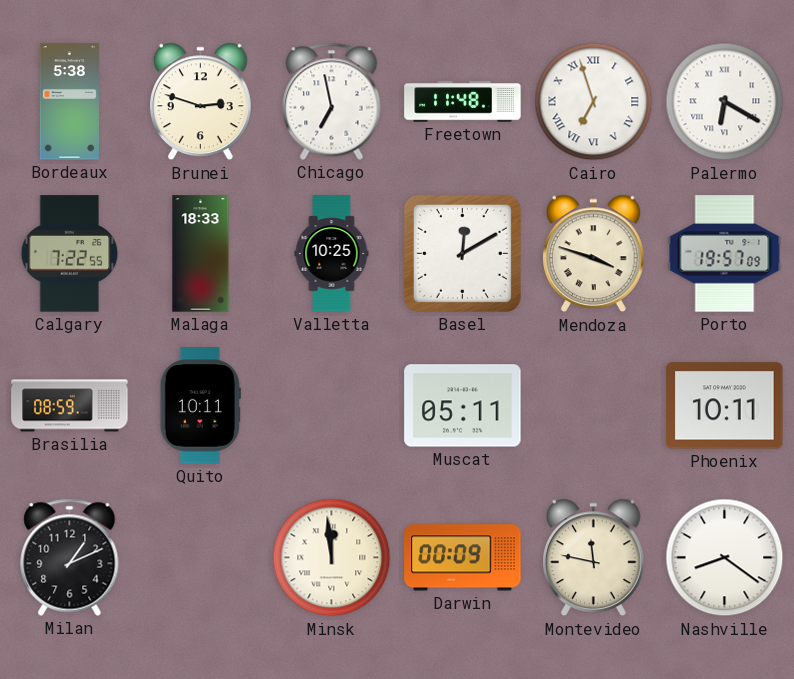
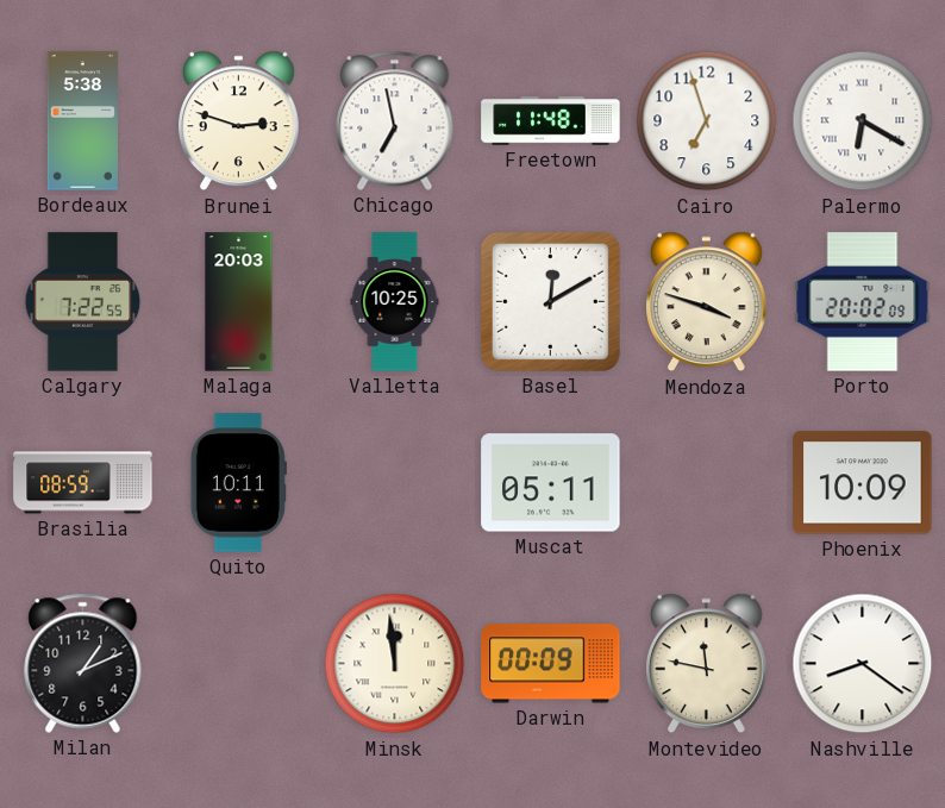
Cairo numerals: Roman -> Arabic
Malaga: 18:33 -> 20:03
Porto: 19:57 -> 20:02
Phoenix: 10:11 -> 10:09
